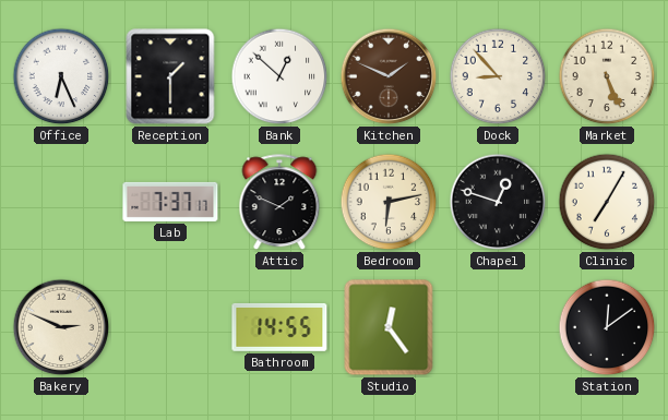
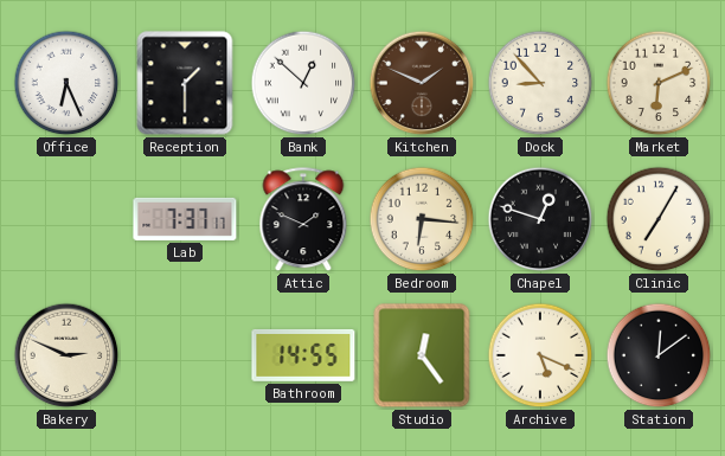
Market: 5:26 -> 6:11
Bedroom: 6:13 -> 6:16
Archive: none -> 5:19
